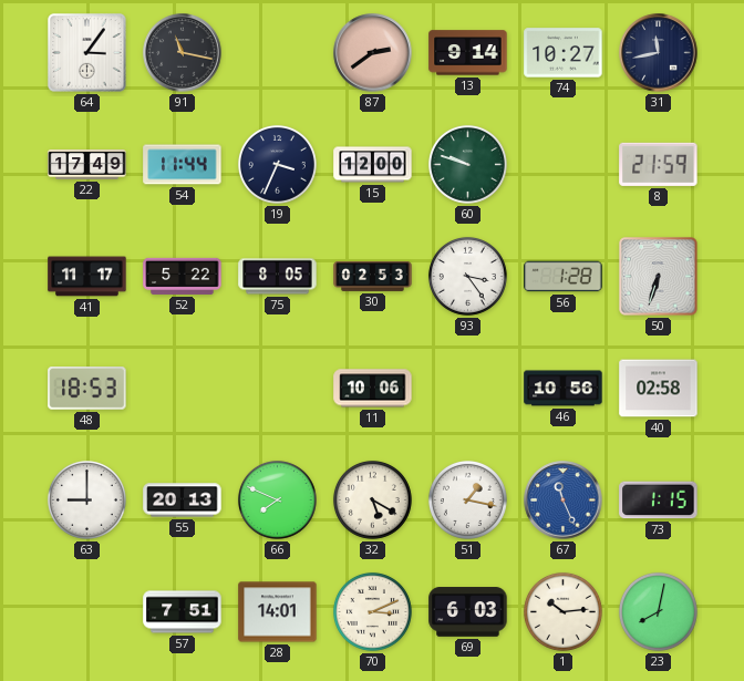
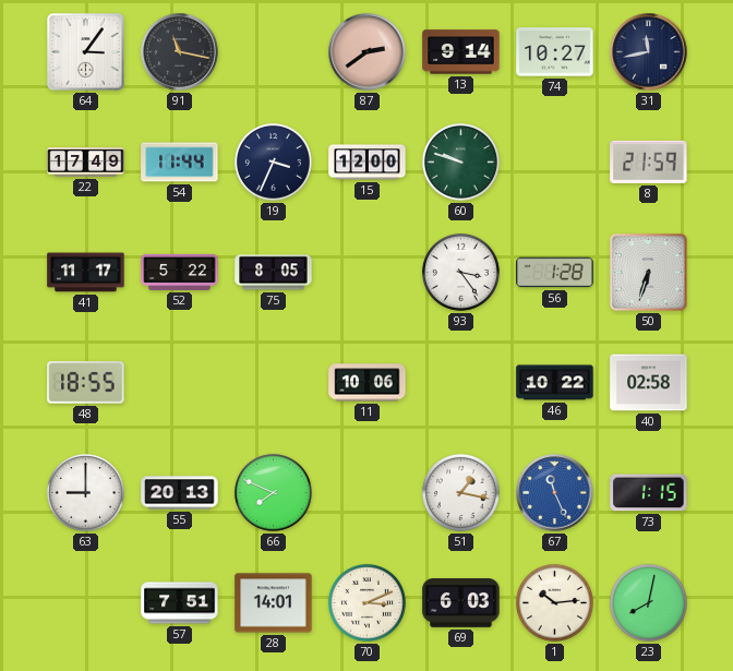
30: 02:53 -> none
48: 18:53 -> 18:55
46: 10:56 -> 10:22
32: 5:20 -> none
